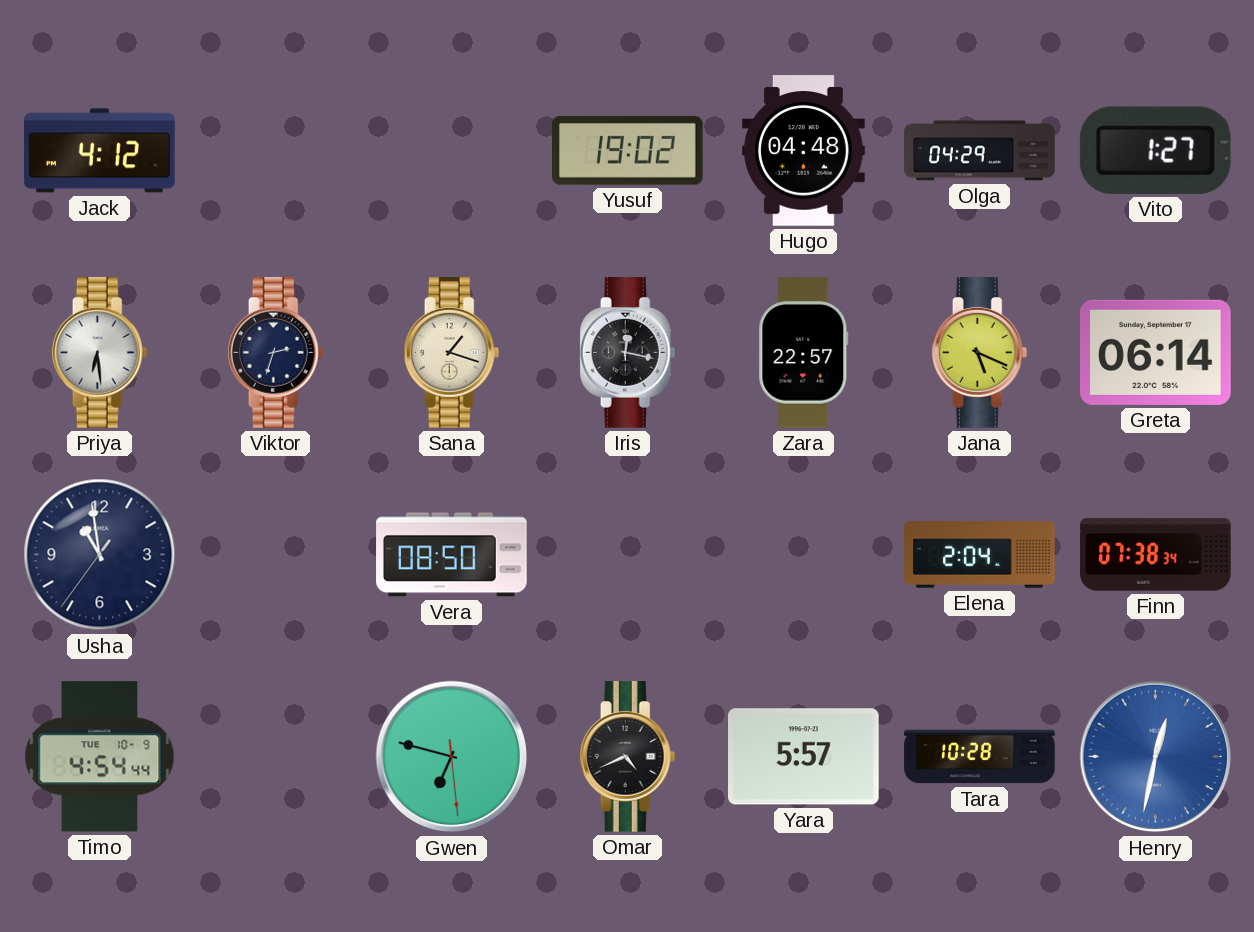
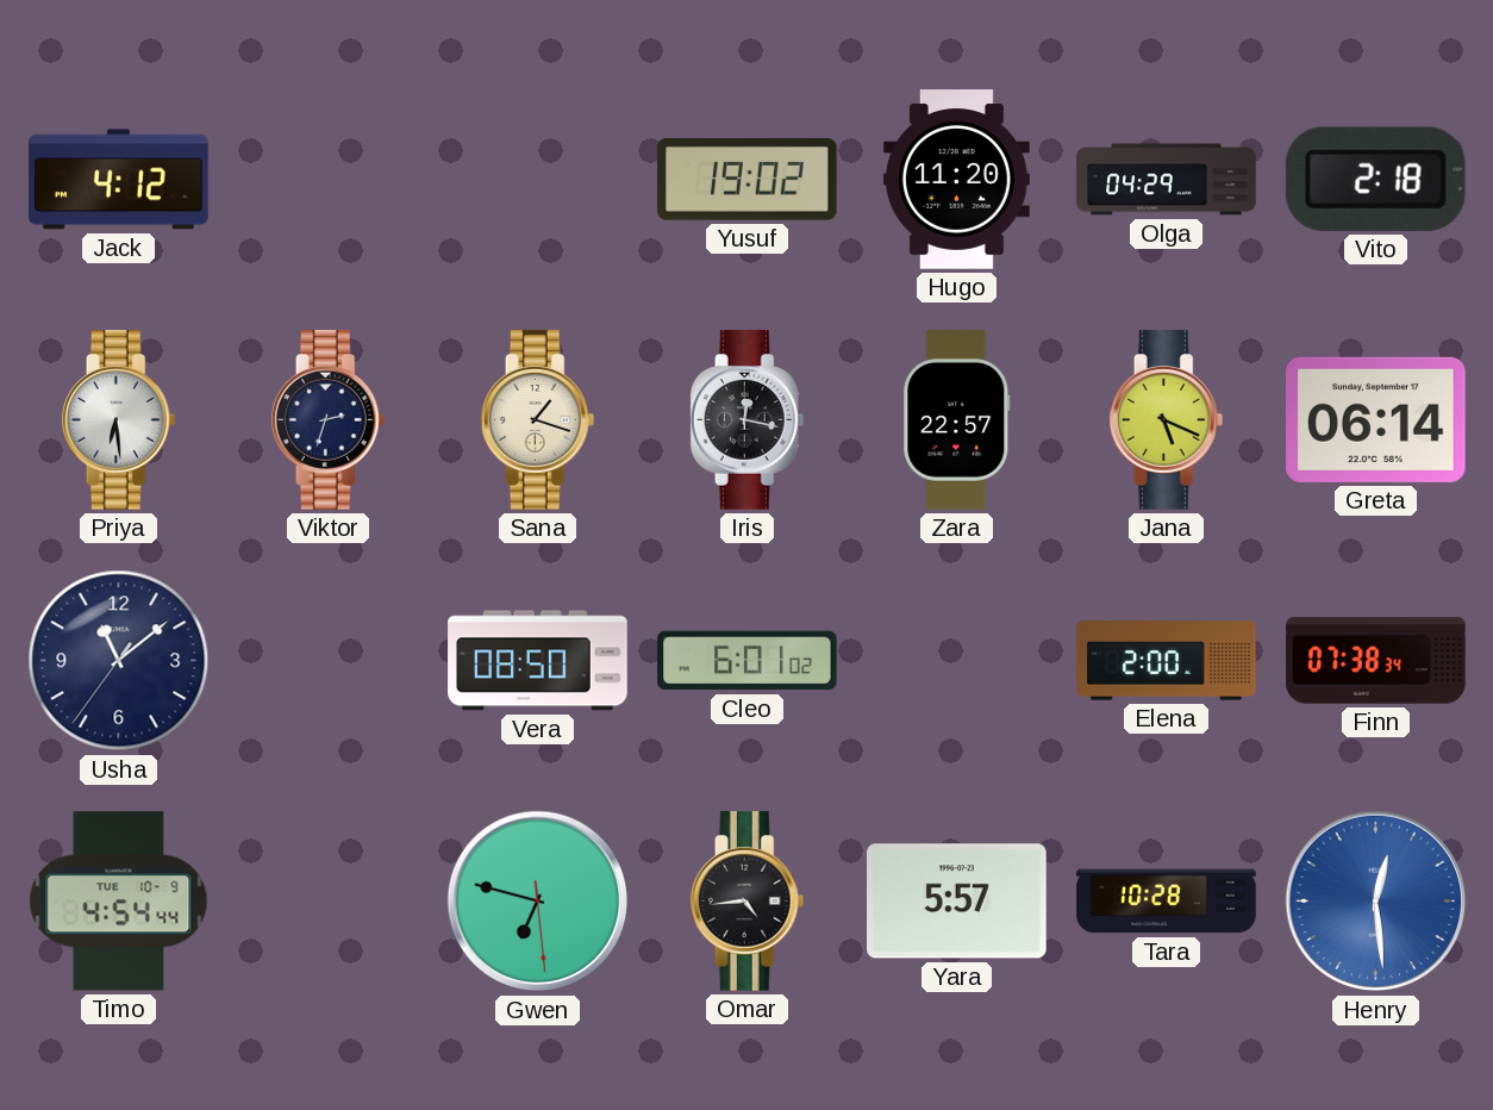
Hugo: 04:48 -> 11:20
Vito: 1:27 -> 2:18
Usha: 10:58 -> 11:08
Cleo: none -> 6:01
Elena: 2:04 -> 2:00
Omar: 4:41 -> 4:44
Henry: 12:32 -> 12:29
